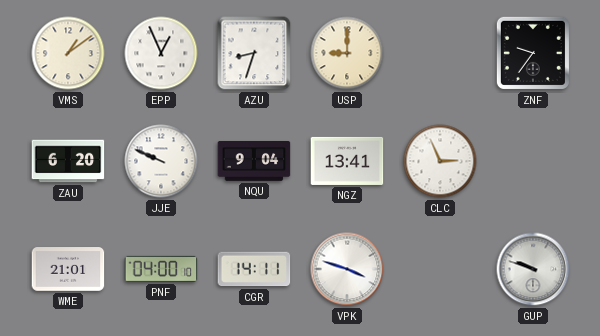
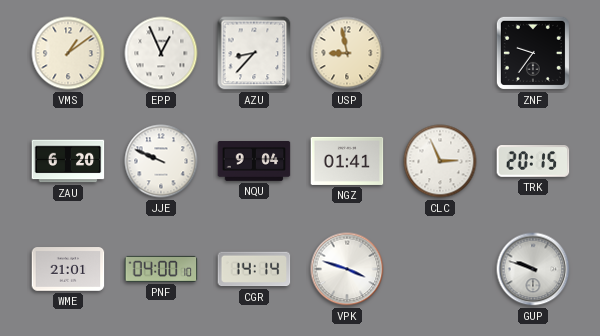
AZU: 8:33 -> 8:37
USP: 9:00 -> 8:58
NGZ: 13:41 -> 01:41
TRK: none -> 20:15
CGR: 14:11 -> 14:14
